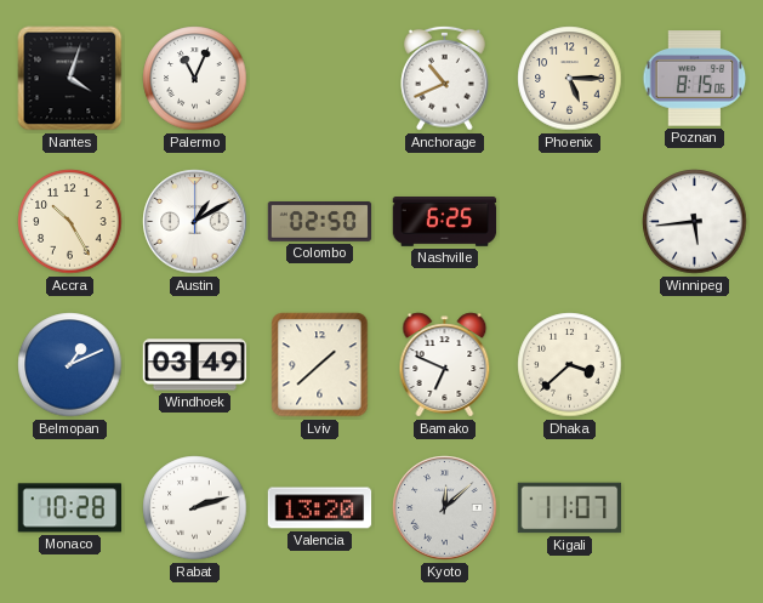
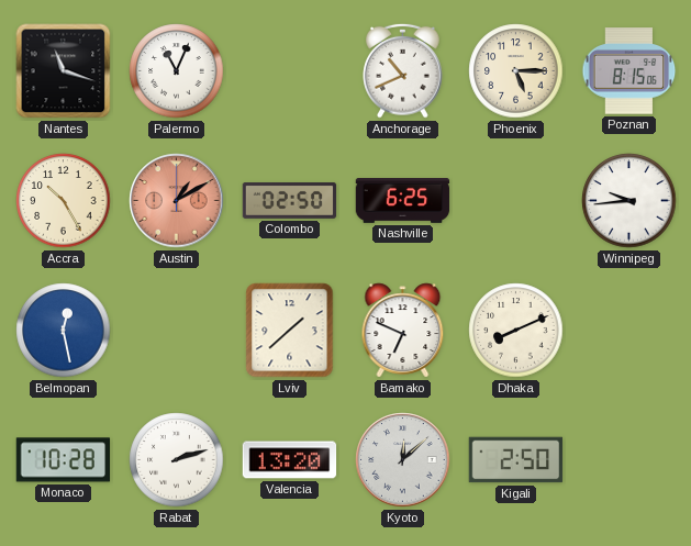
Nantes: 4:03 -> 11:18
Austin dial: white -> salmon
Winnipeg: 5:44 -> 9:44
Belmopan: 1:11 -> 12:28
Windhoek: 03:49 -> none
Dhaka: 3:38 -> 8:11
Kigali: 11:07 -> 2:50
